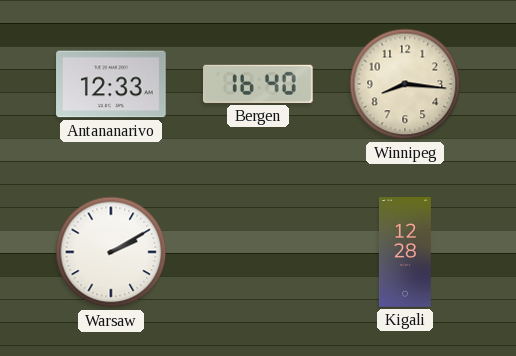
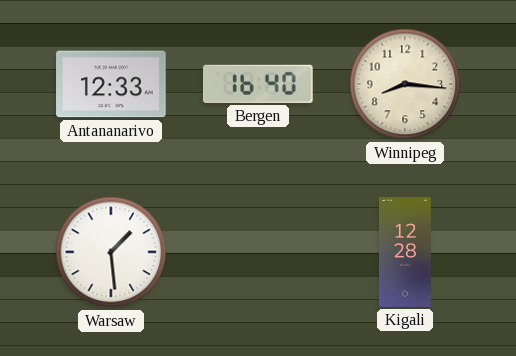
Warsaw: 2:10 -> 1:29
